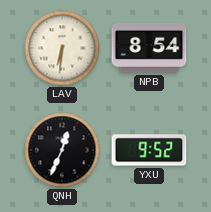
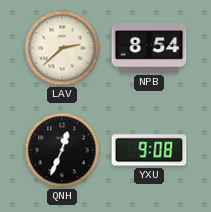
LAV: 6:31 -> 2:38
YXU: 9:52 -> 9:08
